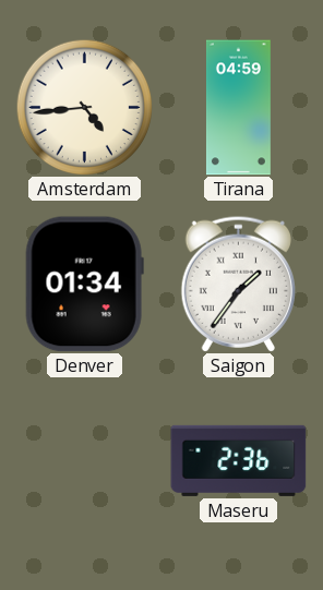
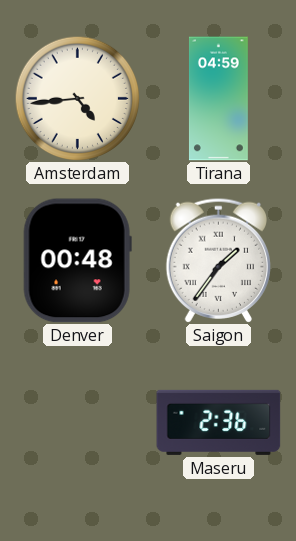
Denver: 01:34 -> 00:48
